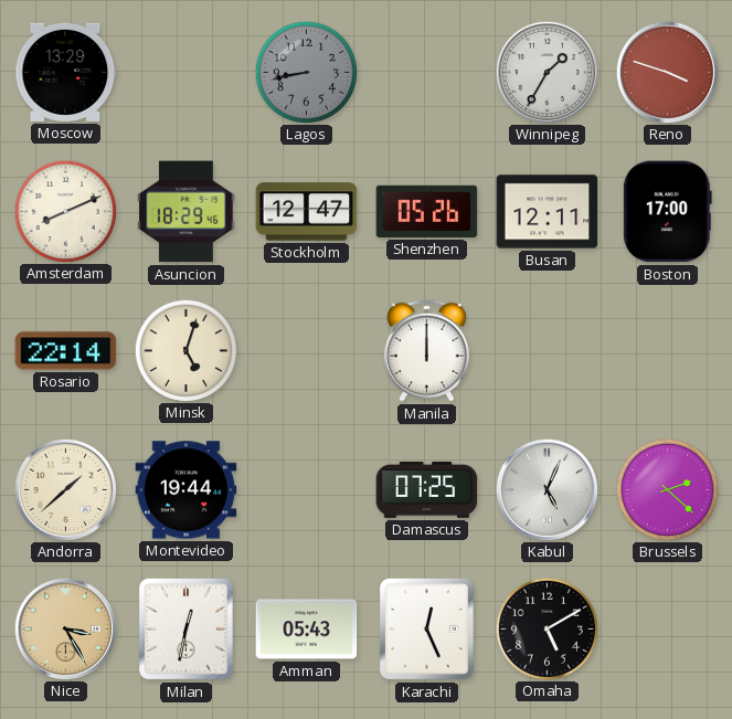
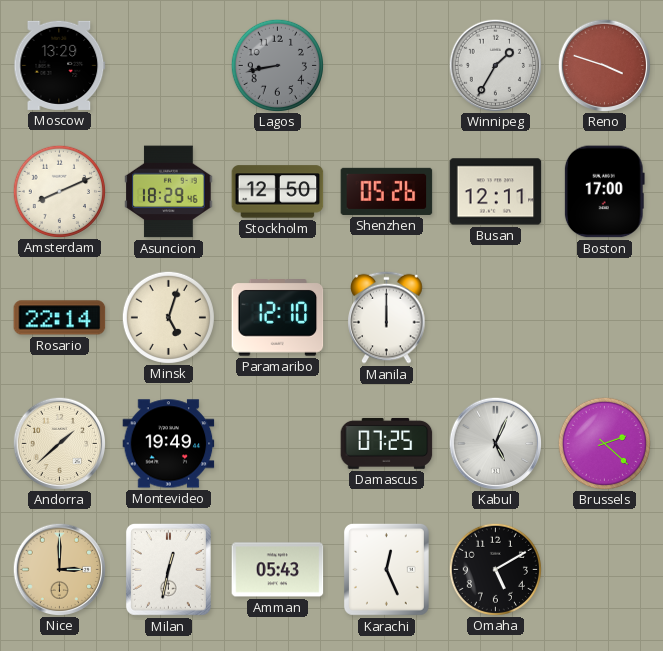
Stockholm: 12:47 -> 12:50
Paramaribo: none -> 12:10
Montevideo: 19:44 -> 19:49
Nice: 3:25 -> 3:00
